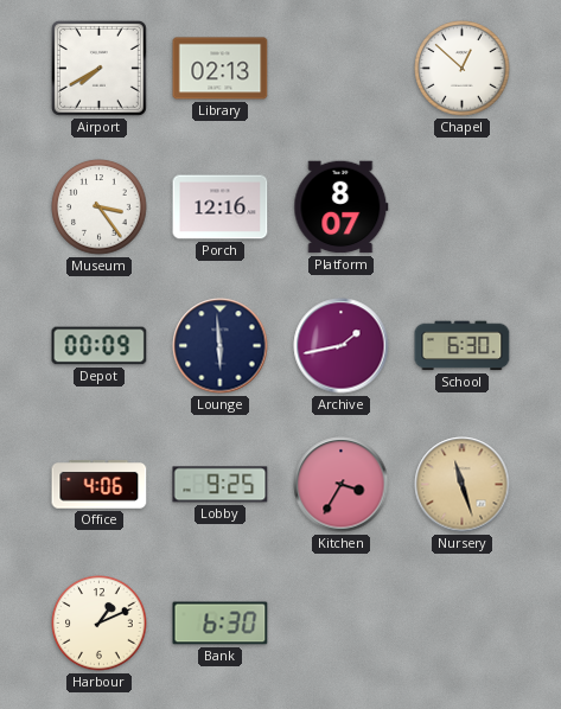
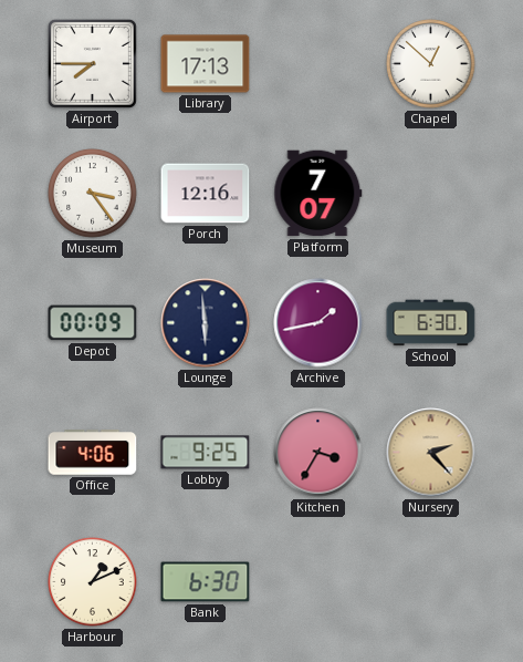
Airport: 7:40 -> 7:45
Library: 02:13 -> 17:13
Platform: 8:07 -> 7:07
Nursery: 11:27 -> 2:23
